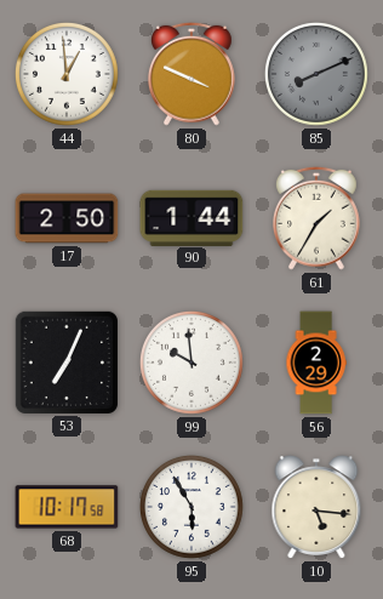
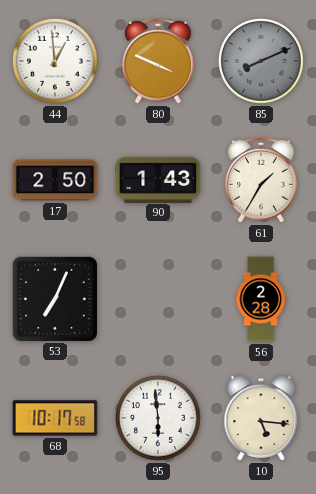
90: 1:44 -> 1:43
99: 9:59 -> none
56: 2:29 -> 2:28
95: 5:55 -> 5:59
